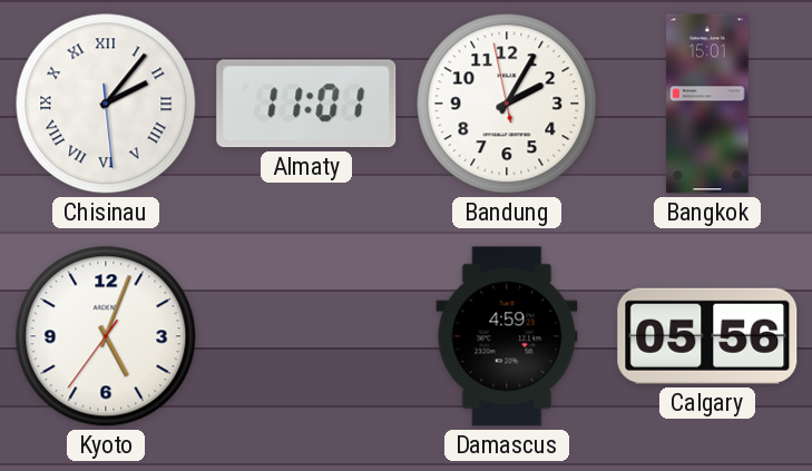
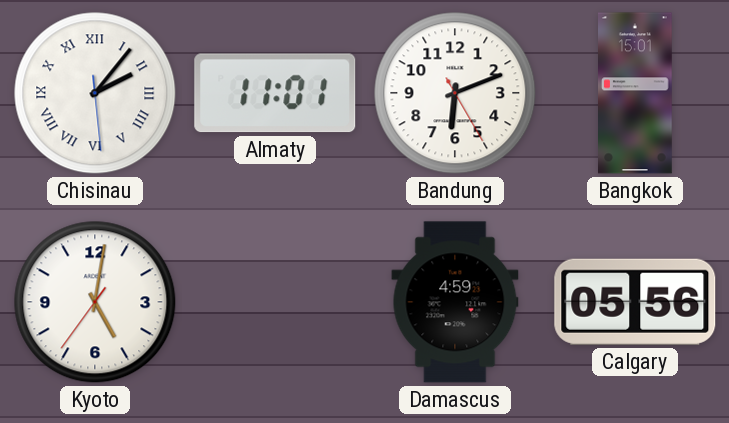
Bandung: 2:04 -> 6:11
Kyoto: 5:03 -> 5:01
